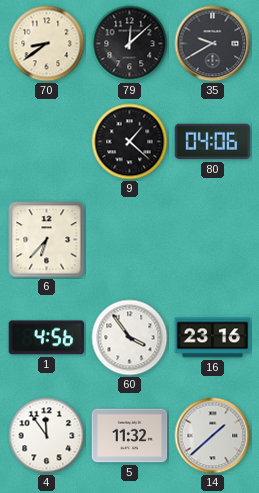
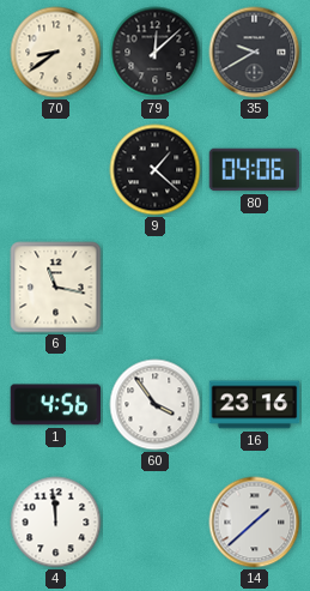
6: 6:37 -> 11:17
4: 11:54 -> 11:59
5: 11:32 -> none
